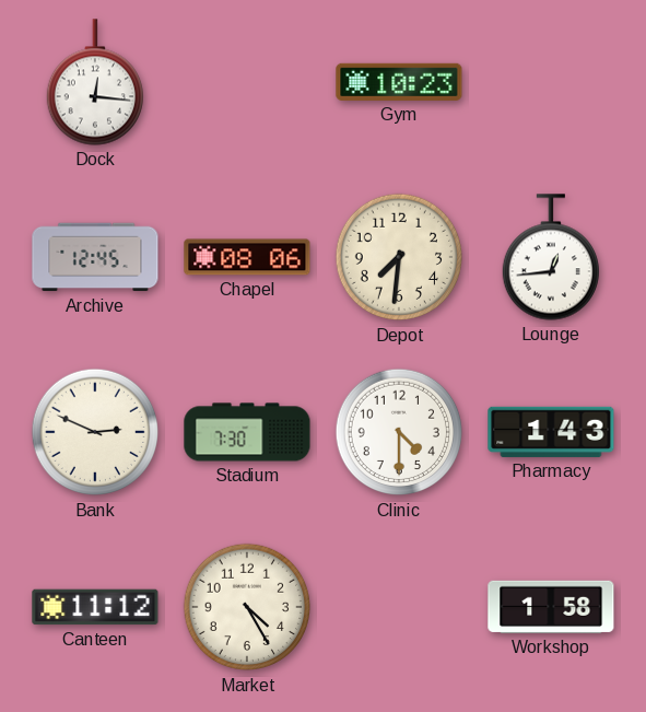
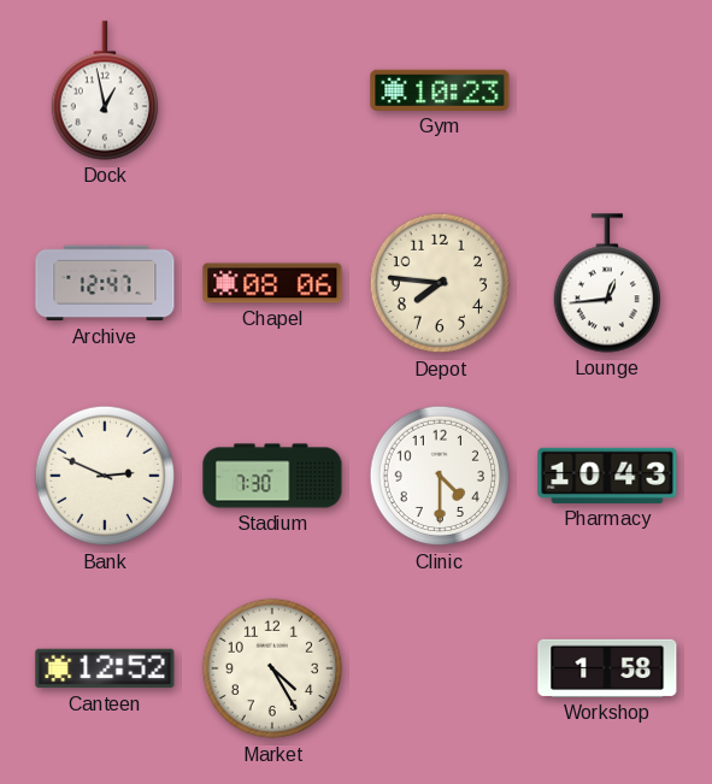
Dock: 12:16 -> 12:58
Archive: 12:45 -> 12:47
Depot: 7:31 -> 7:46
Pharmacy: 1:43 -> 10:43
Canteen: 11:12 -> 12:52
